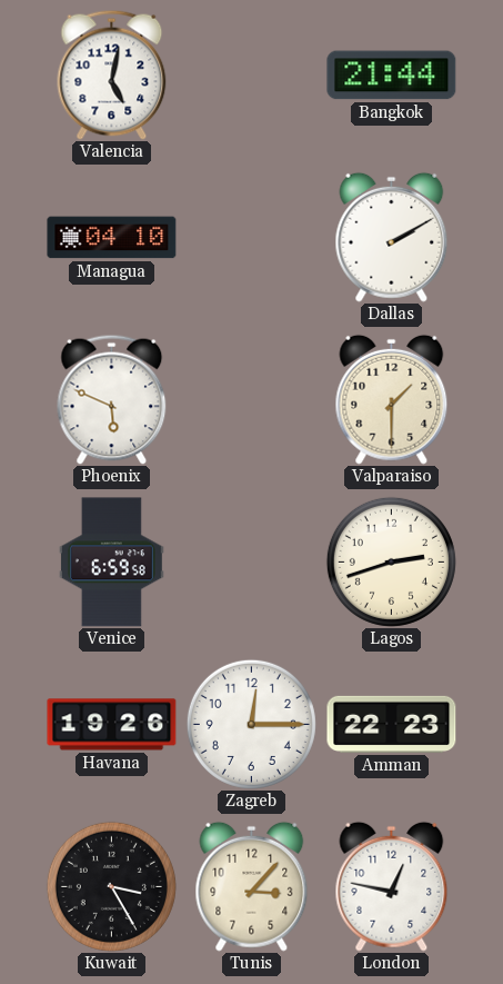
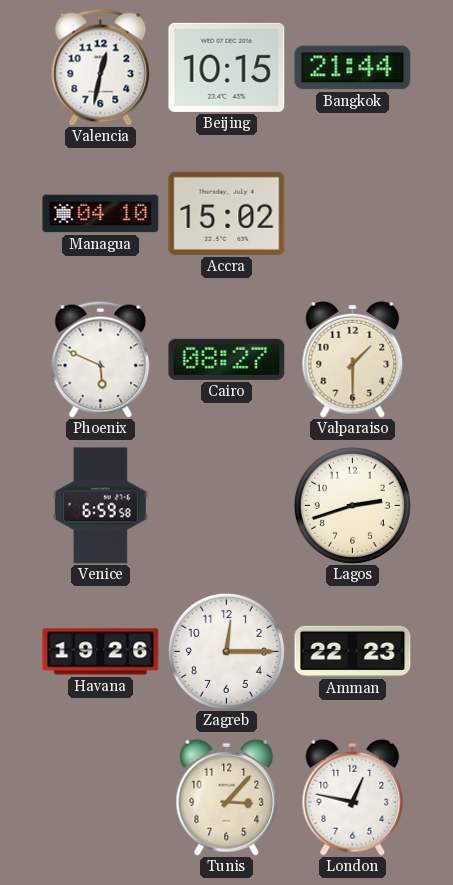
Valencia: 5:02 -> 12:32
Beijing: none -> 10:15
Accra: none -> 15:02
Dallas: 2:10 -> none
Cairo: none -> 08:27
Kuwait: 3:25 -> none
